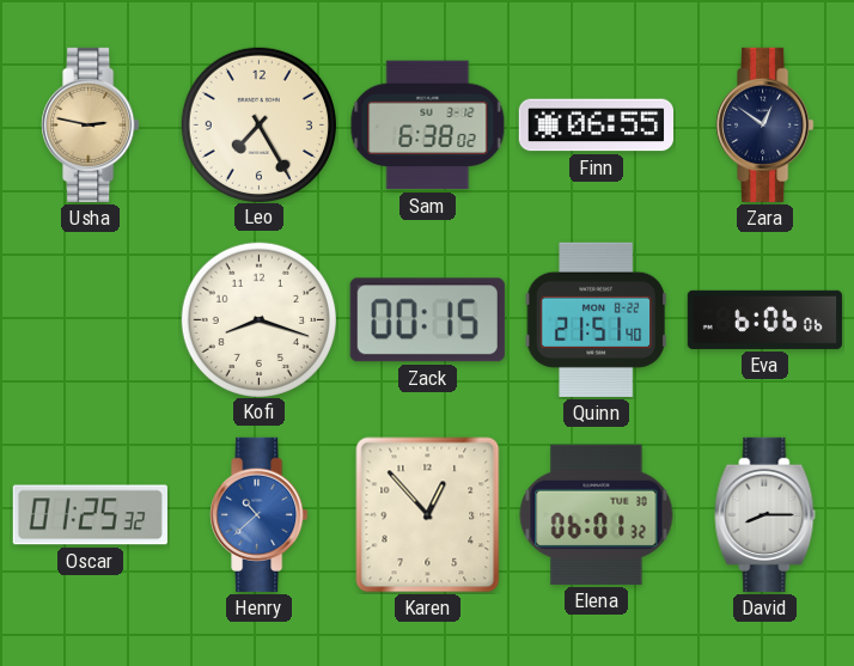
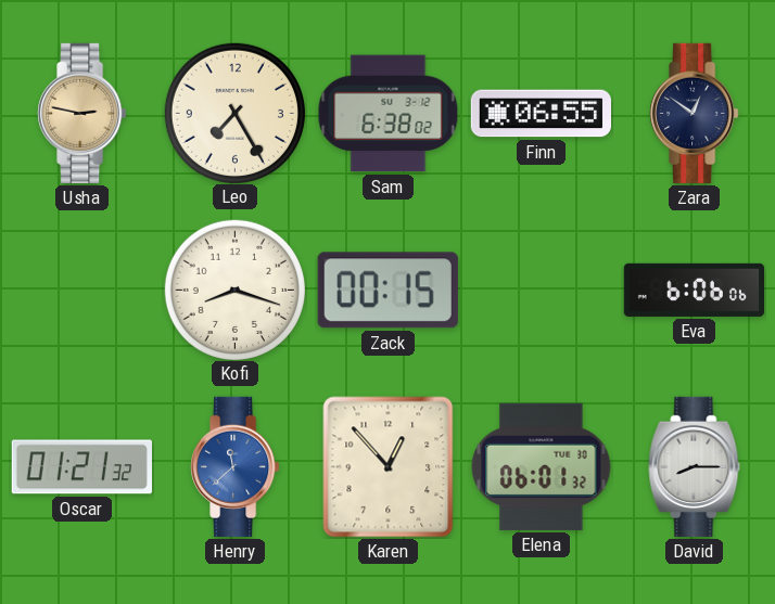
Quinn: 21:51 -> none
Oscar: 01:25 -> 01:21
Henry: 10:38 -> 11:38
